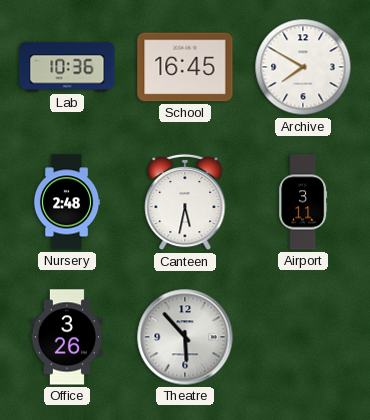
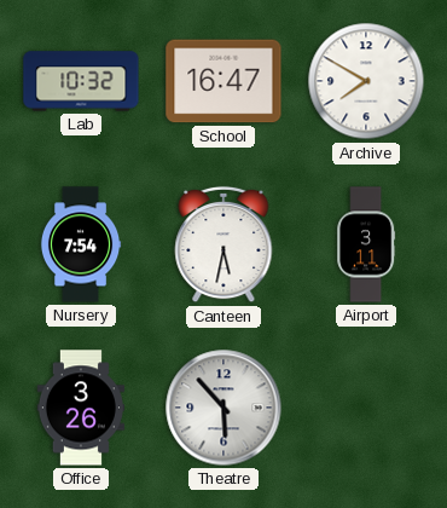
Lab: 10:36 -> 10:32
School: 16:45 -> 16:47
Nursery: 2:48 -> 7:54
